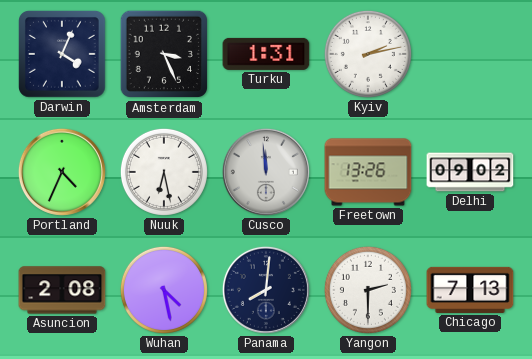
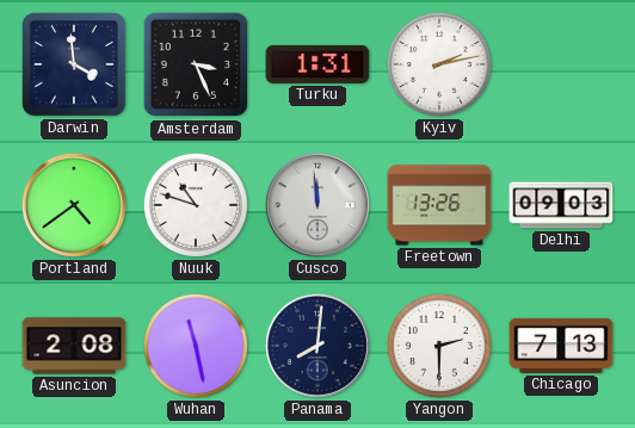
Darwin: 4:04 -> 3:59
Portland: 4:34 -> 4:39
Nuuk: 6:28 -> 10:48
Delhi: 09:02 -> 09:03
Wuhan: 4:28 -> 11:28
